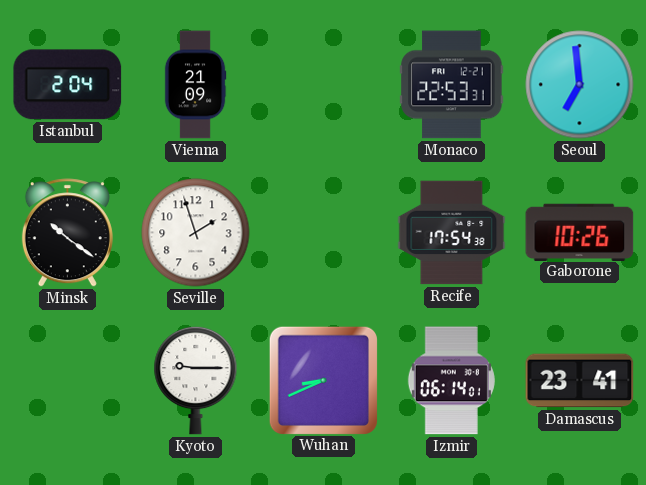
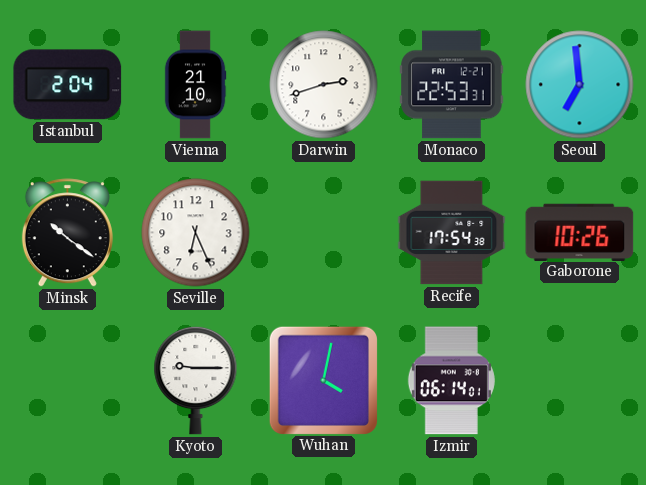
Vienna: 21:09 -> 21:10
Darwin: none -> 2:42
Seville: 1:57 -> 6:26
Wuhan: 8:41 -> 4:02
Damascus: 23:41 -> none
